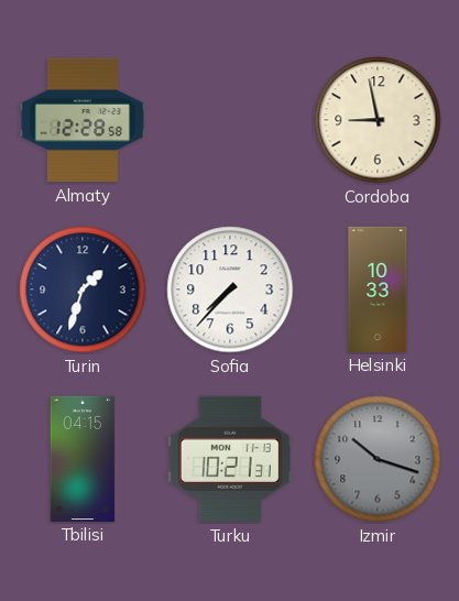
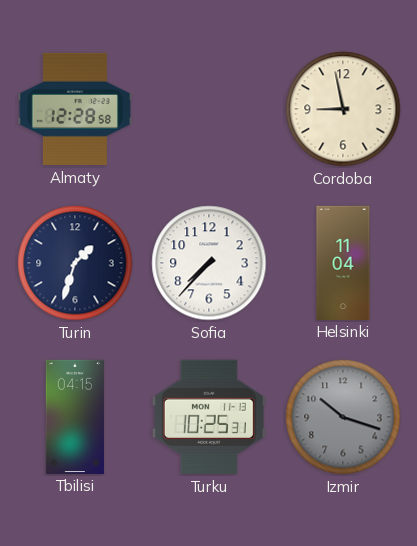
Helsinki: 10:33 -> 11:04
Turku: 10:21 -> 10:25
